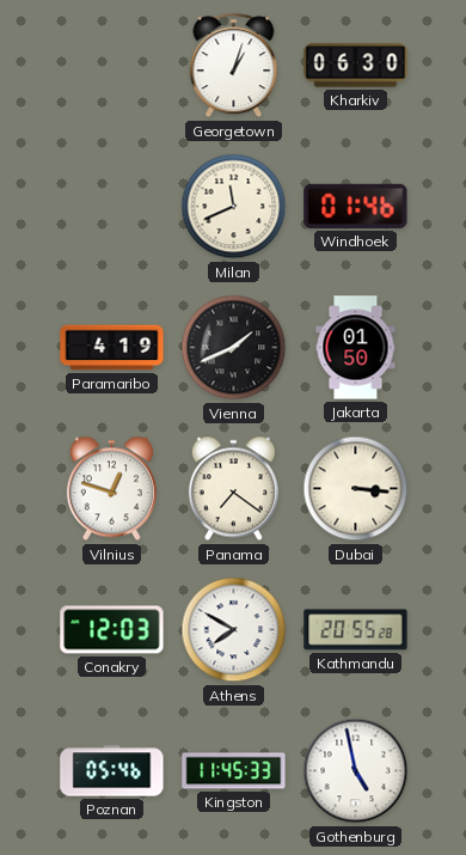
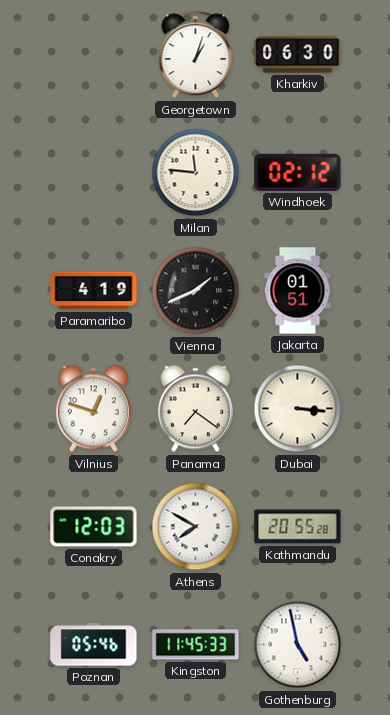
Milan: 11:41 -> 11:46
Windhoek: 01:46 -> 02:12
Jakarta: 01:50 -> 01:51
